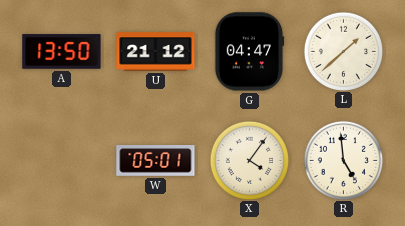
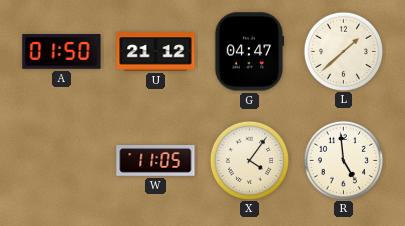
A: 13:50 -> 01:50
W: 05:01 -> 11:05
